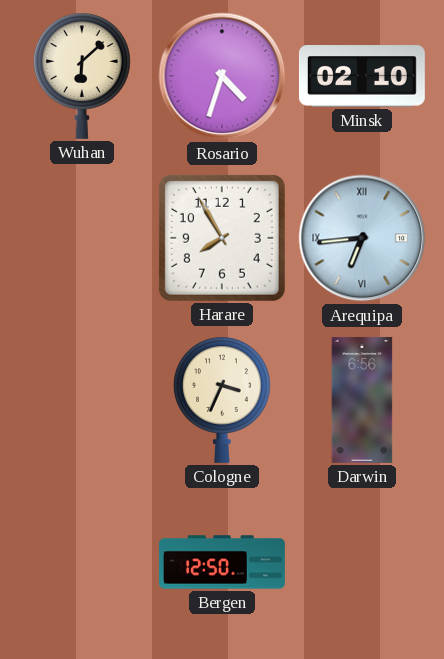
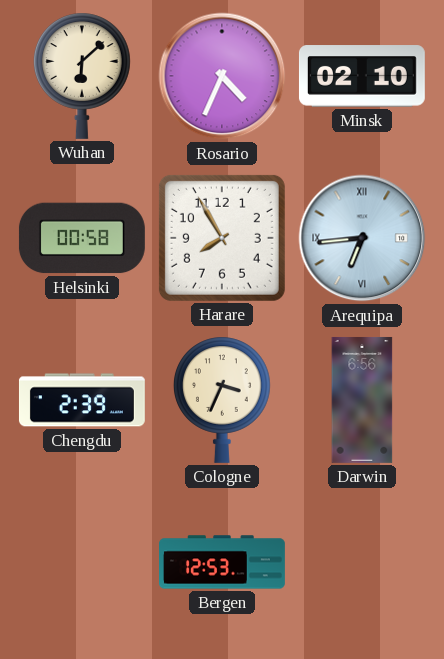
Rosario: 4:33 -> 4:34
Helsinki: none -> 00:58
Chengdu: none -> 2:39
Bergen: 12:50 -> 12:53
